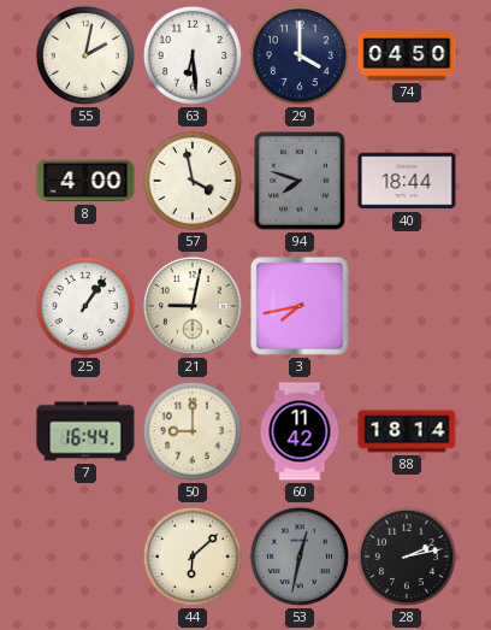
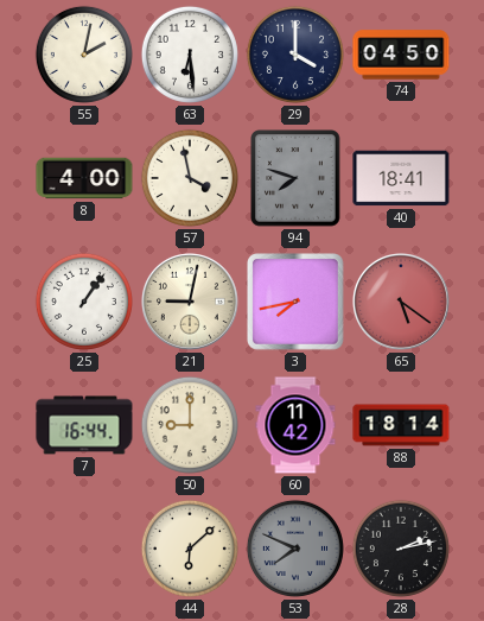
40: 18:44 -> 18:41
65: none -> 5:21
53: 12:32 -> 7:49
